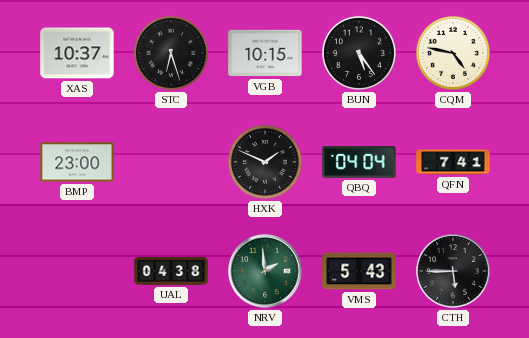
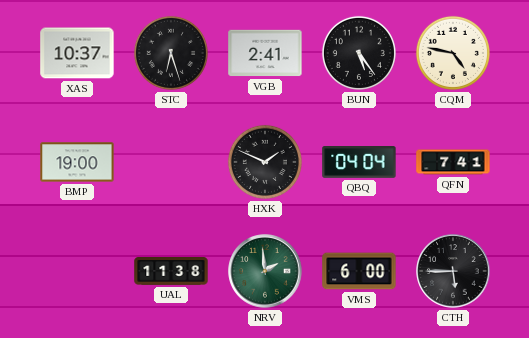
VGB: 10:15 -> 2:41
BMP: 23:00 -> 19:00
UAL: 04:38 -> 11:38
VMS: 5:43 -> 6:00
